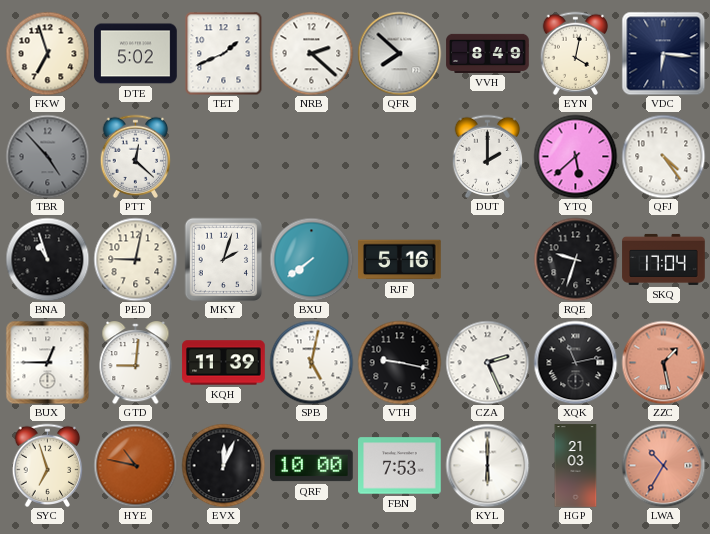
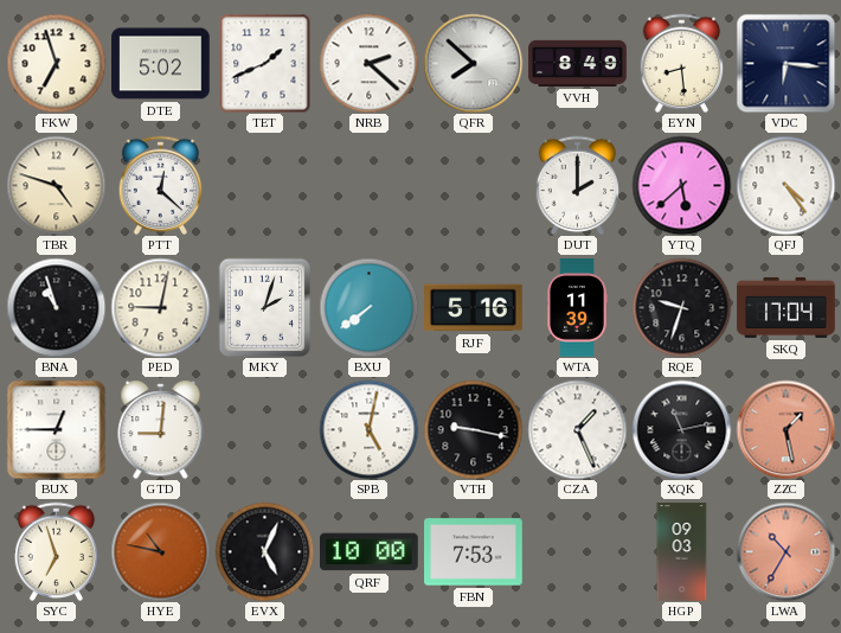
EYN: 4:02 -> 8:29
TBR: 4:53 -> 4:48
TBR dial: grey -> cream
WTA: none -> 11:39
KQH: 11:39 -> none
CZA: 2:26 -> 1:26
EVX: 12:04 -> 5:04
KYL: 6:00 -> none
HGP: 21:03 -> 09:03
